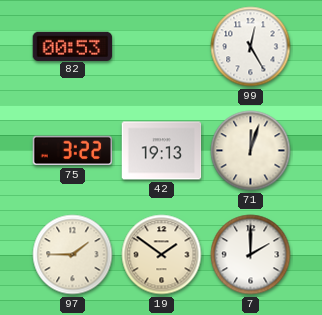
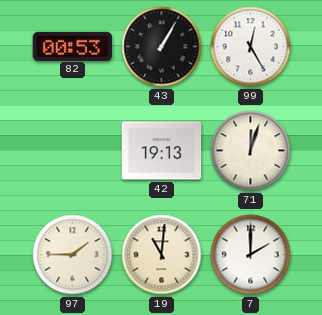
43: none -> 1:05
75: 3:22 -> none
19: 1:51 -> 11:01
